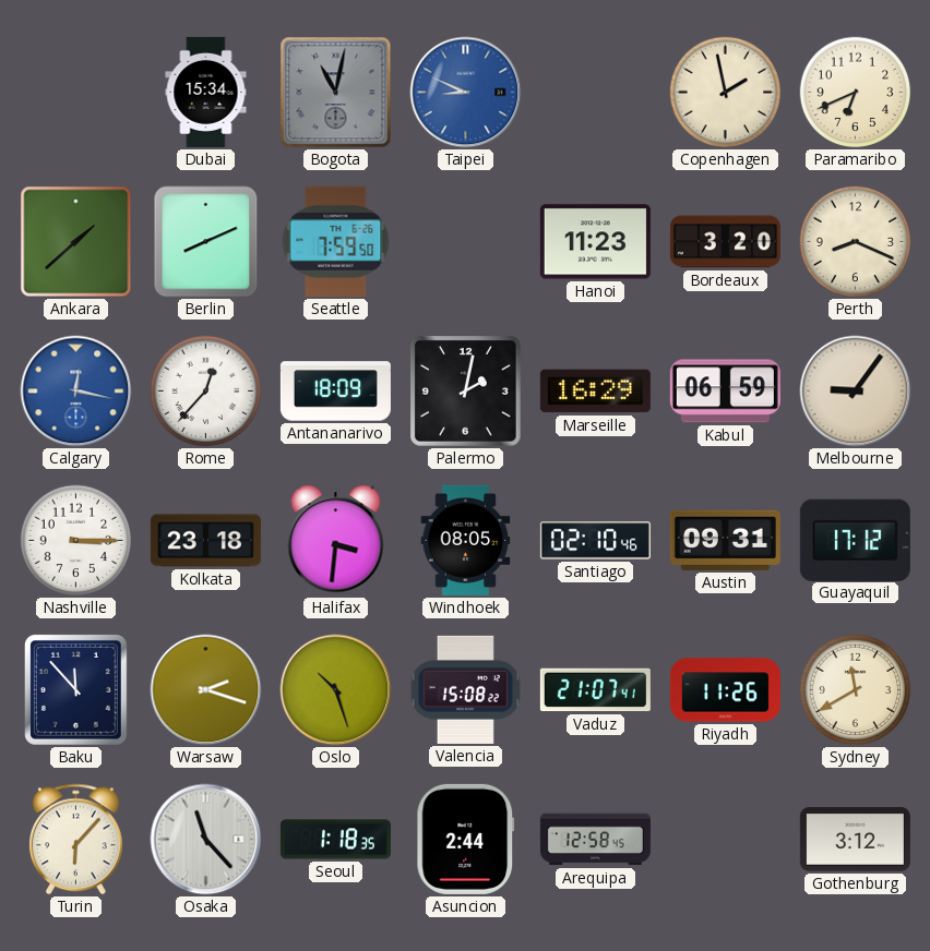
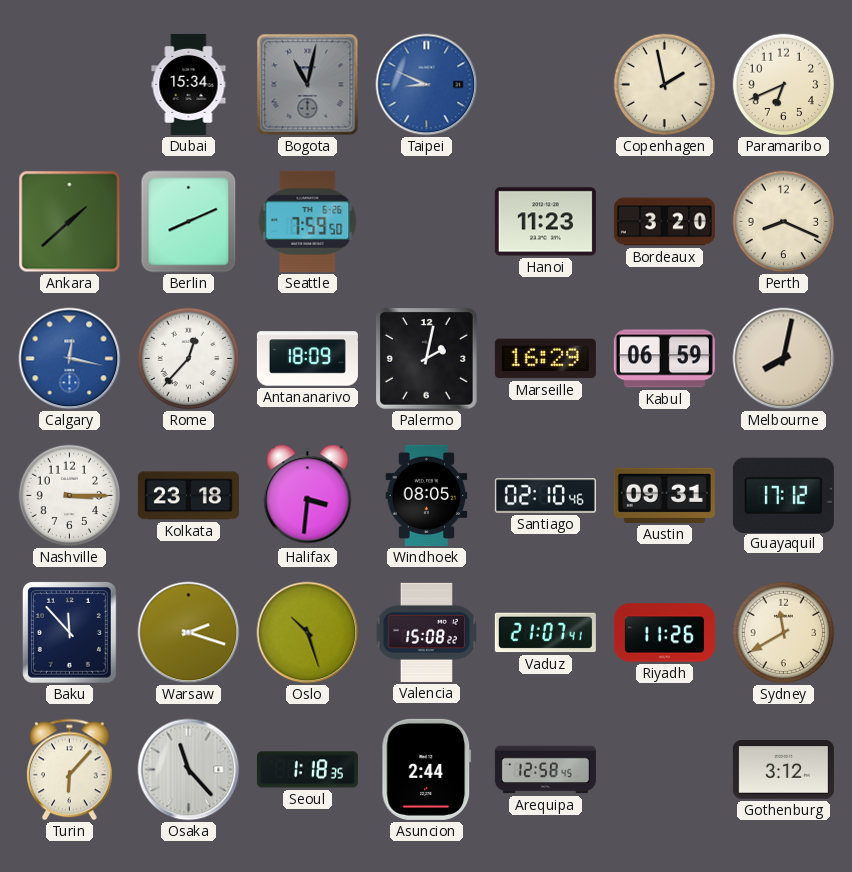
Melbourne: 9:06 -> 8:02
